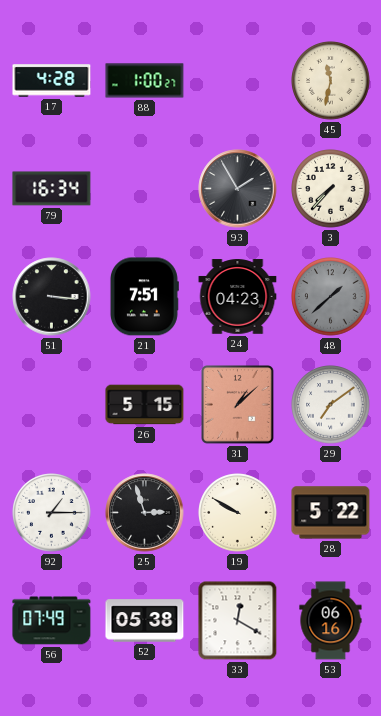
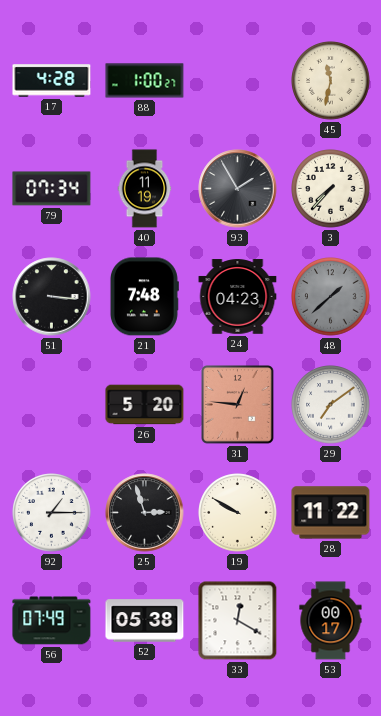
79: 16:34 -> 07:34
40: none -> 11:19
21: 7:51 -> 7:48
26: 5:15 -> 5:20
31: 1:08 -> 12:46
28: 5:22 -> 11:22
53: 06:16 -> 00:17
